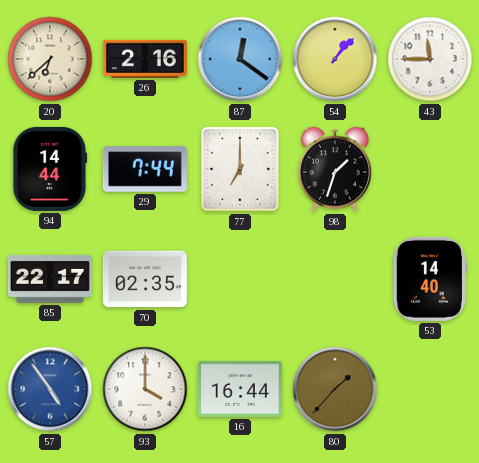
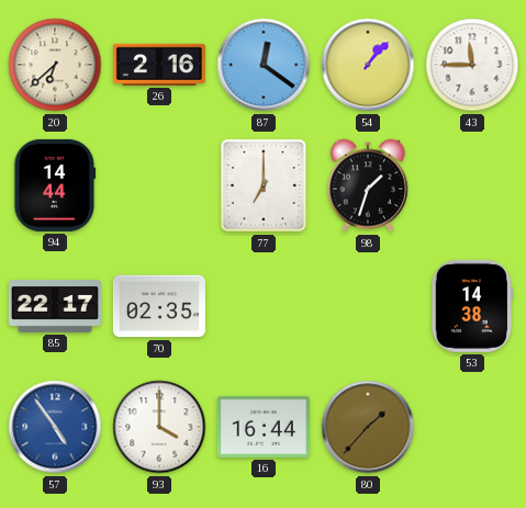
29: 7:44 -> none
53: 14:40 -> 14:38
